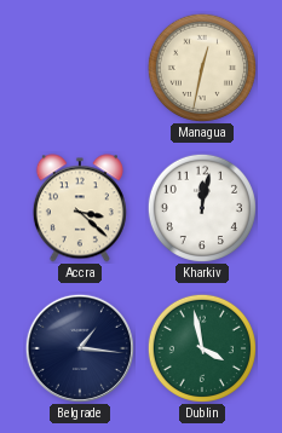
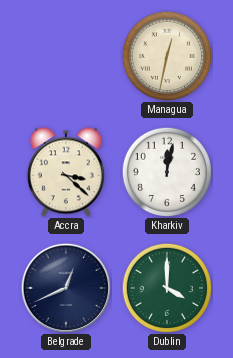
Belgrade: 1:16 -> 12:41
Dublin: 3:58 -> 4:00
